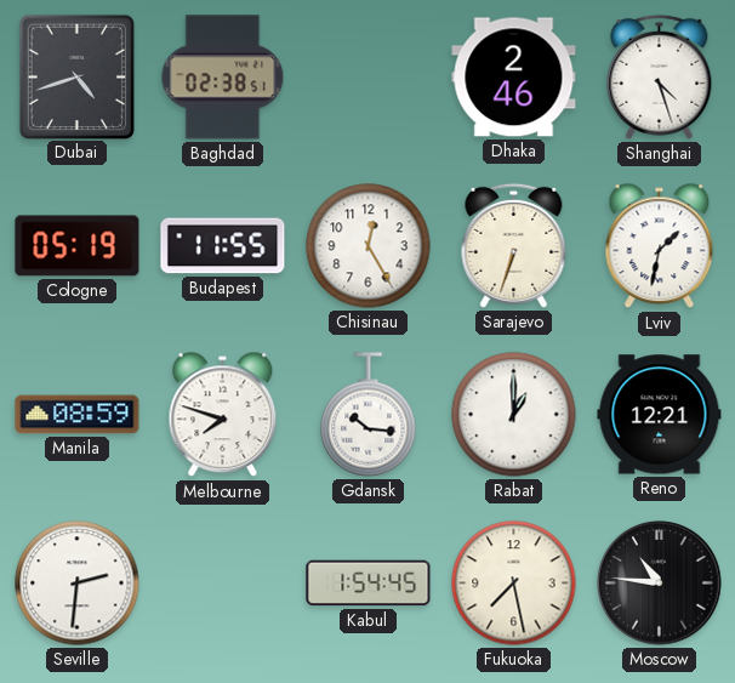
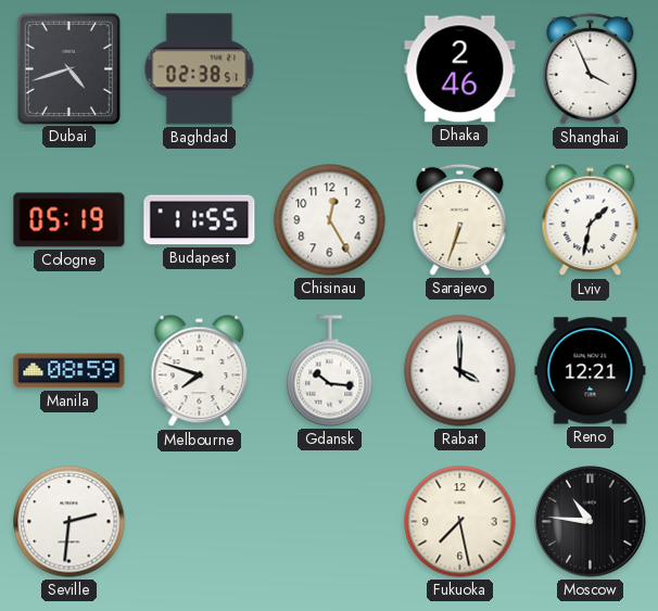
Shanghai: 4:27 -> 3:56
Rabat: 1:00 -> 4:00
Kabul: 1:54 -> none
